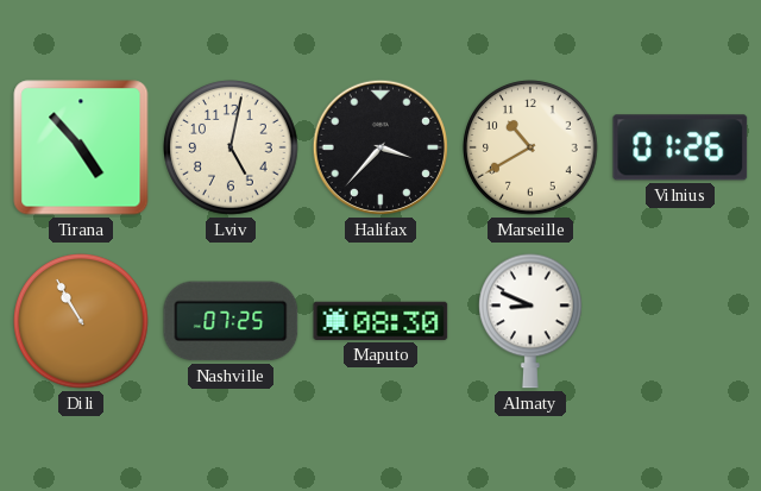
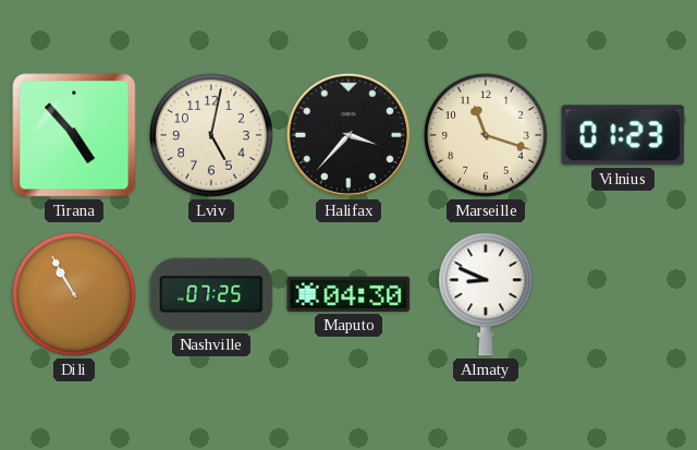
Marseille: 10:40 -> 11:18
Vilnius: 01:26 -> 01:23
Maputo: 08:30 -> 04:30
